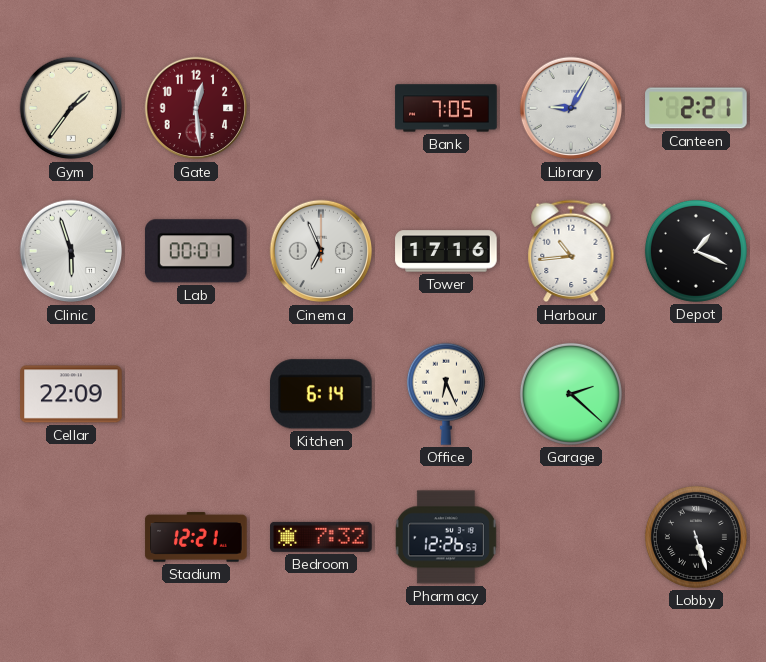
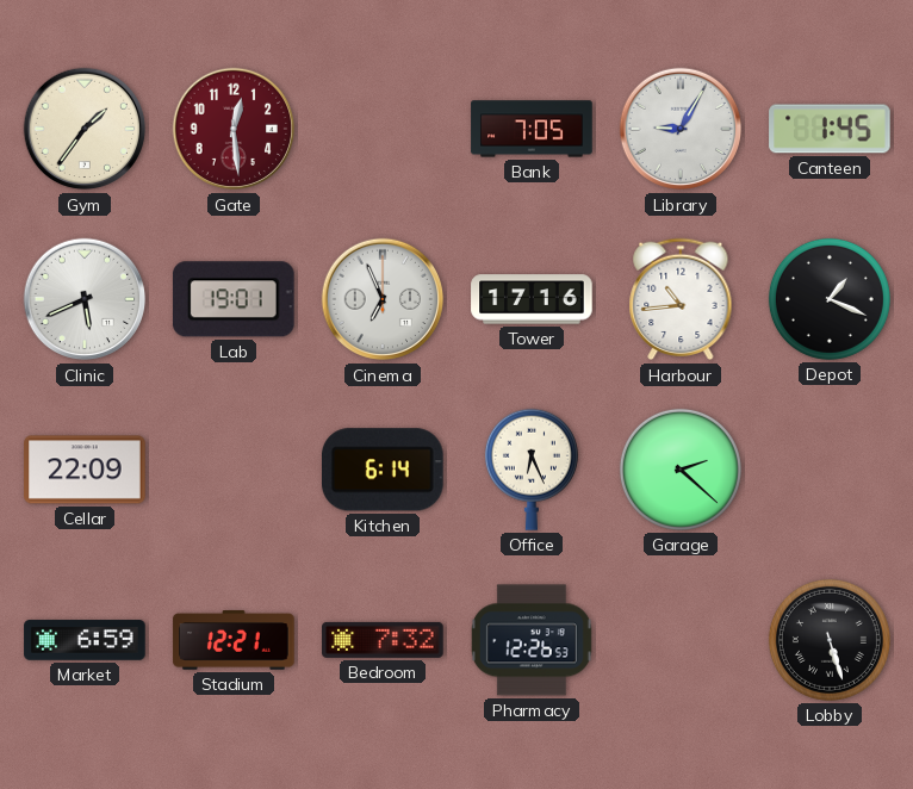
Canteen: 2:21 -> 1:45
Clinic: 5:57 -> 5:41
Lab: 00:01 -> 19:01
Market: none -> 6:59
